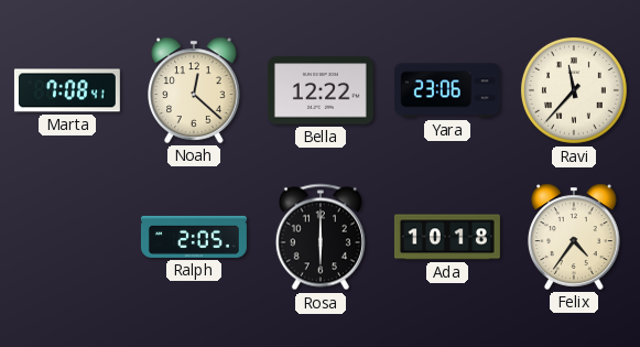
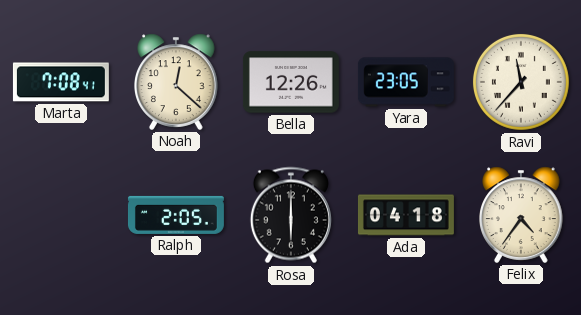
Bella: 12:22 -> 12:26
Yara: 23:06 -> 23:05
Ada: 10:18 -> 04:18
